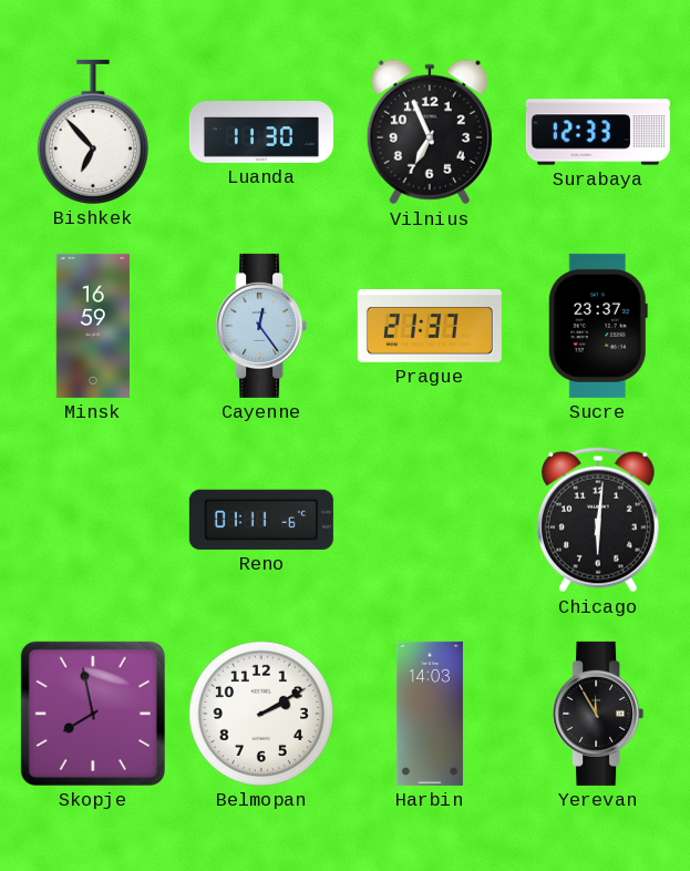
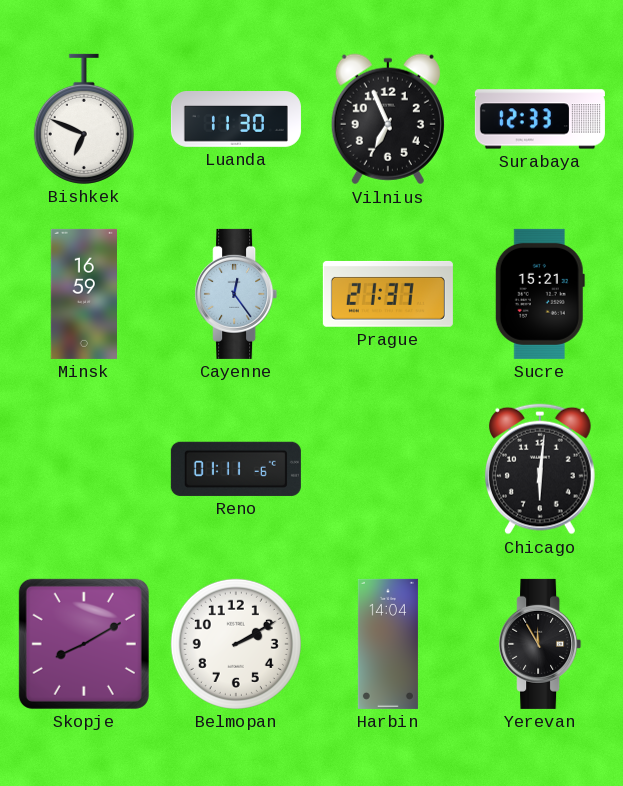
Bishkek: 6:53 -> 6:49
Sucre: 23:37 -> 15:21
Skopje: 7:58 -> 8:10
Harbin: 14:03 -> 14:04
